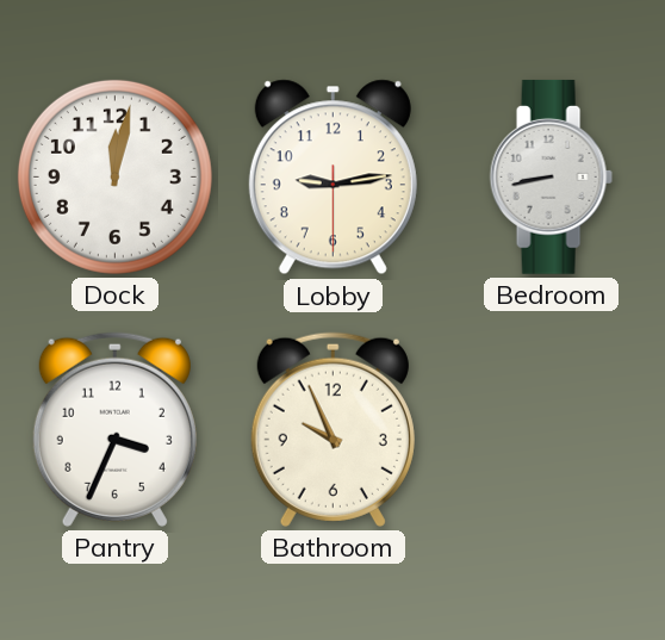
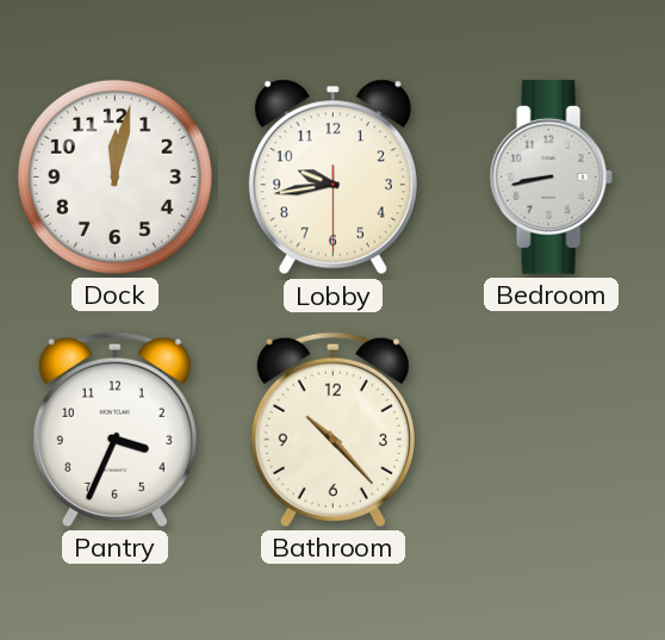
Lobby: 9:13 -> 9:43
Bathroom: 9:56 -> 10:23
